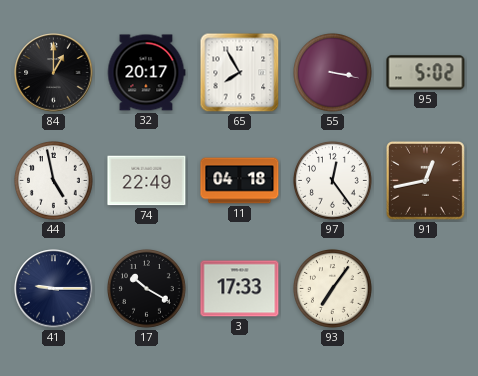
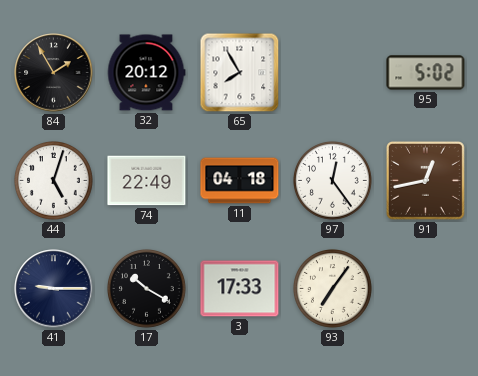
84: 1:00 -> 1:55
32: 20:17 -> 20:12
55: 3:17 -> none
44: 4:58 -> 5:03
